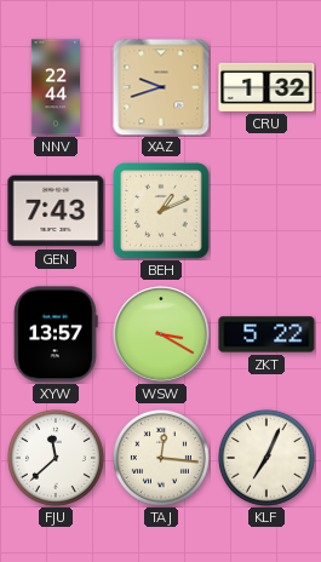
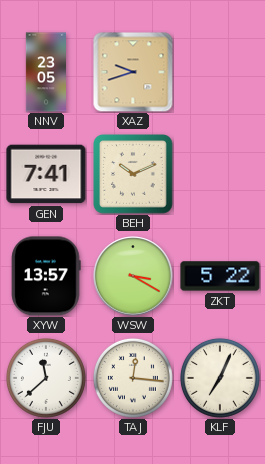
NNV: 22:44 -> 23:05
CRU: 1:32 -> none
GEN: 7:43 -> 7:41
BEH: 1:11 -> 10:11
